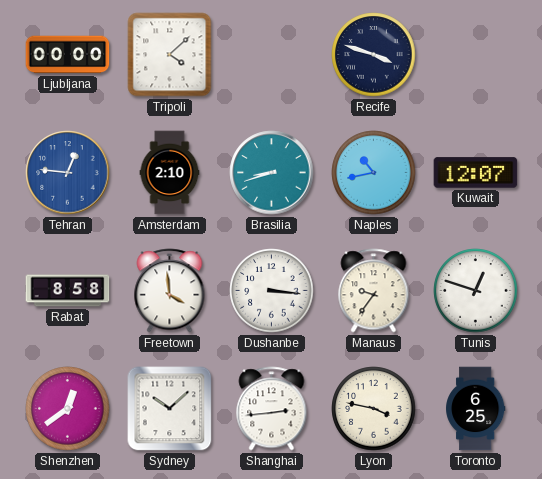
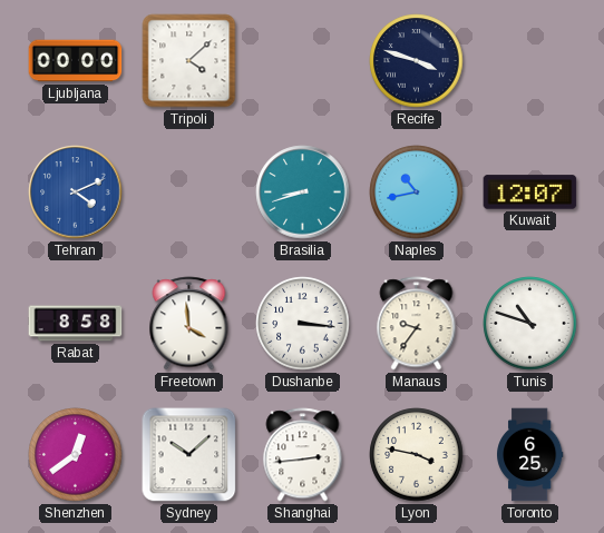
Tehran: 12:46 -> 4:11
Amsterdam: 2:10 -> none
Tunis: 12:48 -> 10:48
